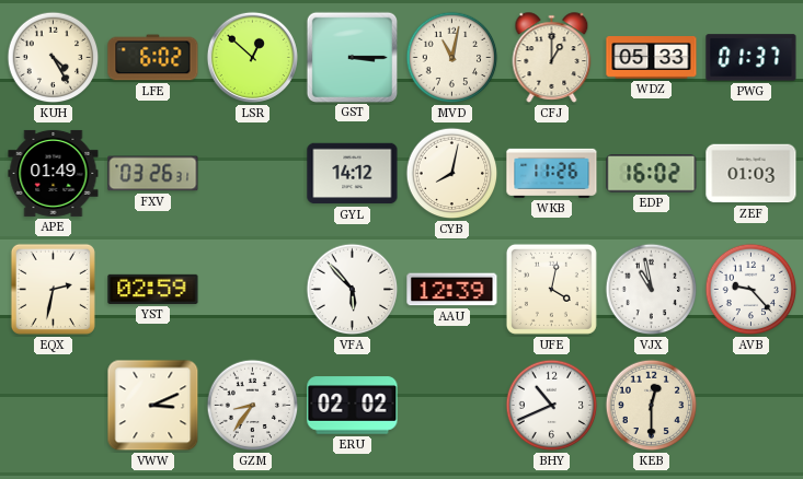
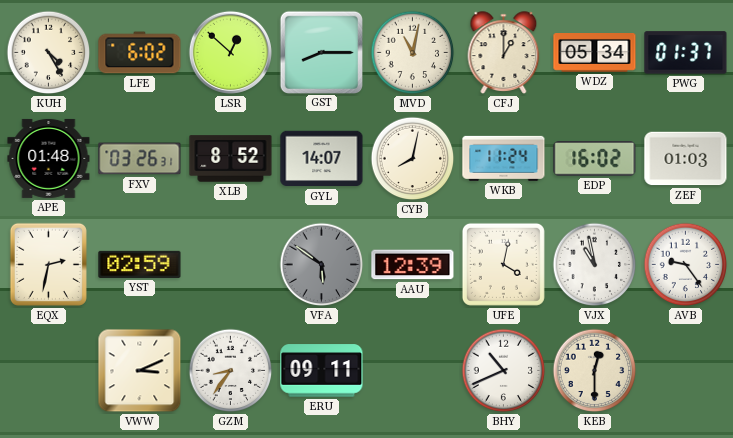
GST: 3:15 -> 8:15
WDZ: 05:33 -> 05:34
APE: 01:49 -> 01:48
XLB: none -> 8:52
GYL: 14:12 -> 14:07
WKB: 11:26 -> 11:24
VFA: 5:53 -> 5:51
VFA dial: white -> grey
AVB: 9:23 -> 9:24
ERU: 02:02 -> 09:11
